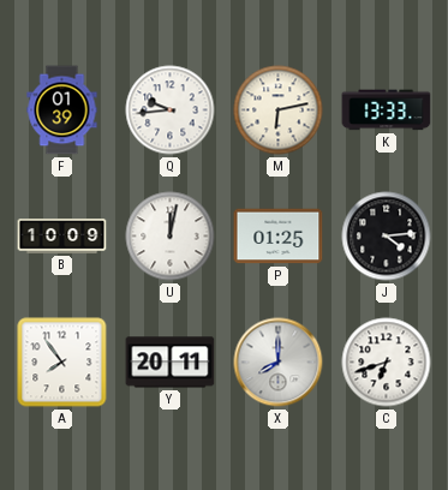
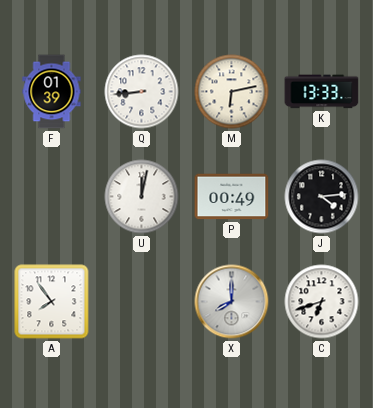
Q: 9:44 -> 8:44
B: 10:09 -> none
P: 01:25 -> 00:49
Y: 20:11 -> none
